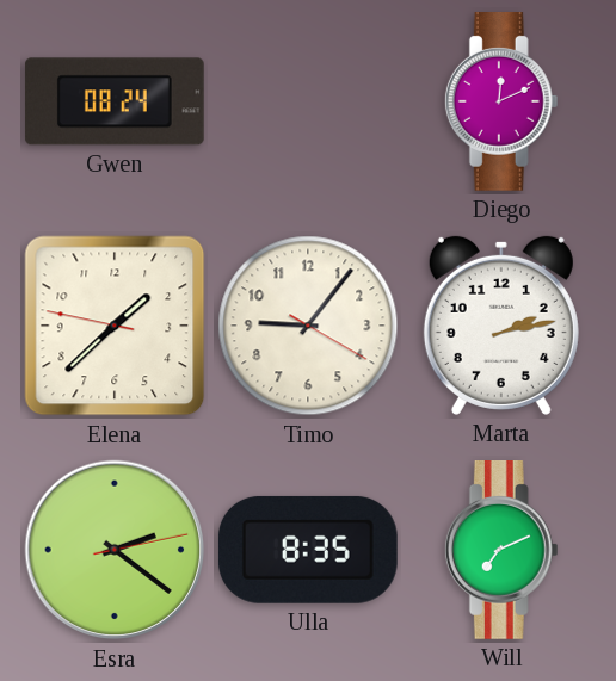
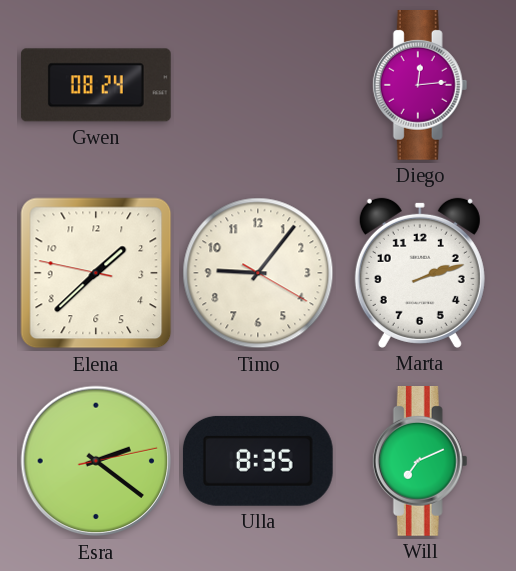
Diego: 12:11 -> 12:14
Marta: 2:13 -> 2:12
